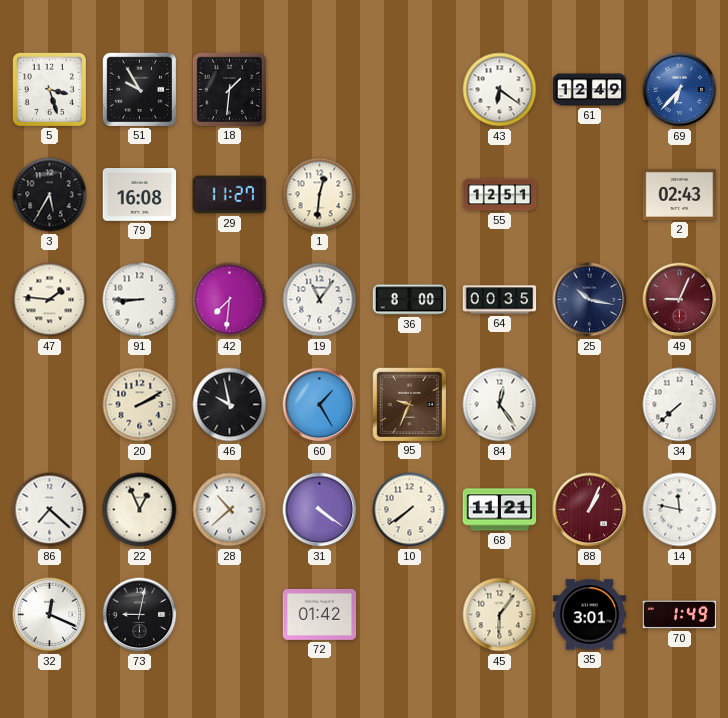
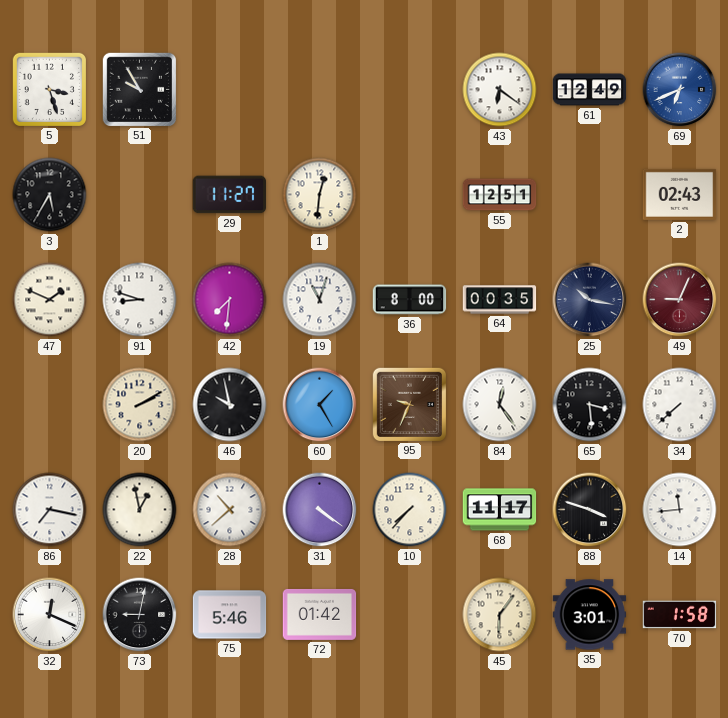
18: 1:31 -> none
69: 6:37 -> 6:41
79: 16:08 -> none
47: 1:46 -> 1:49
91: 8:45 -> 8:48
19: 11:06 -> 11:03
65: none -> 3:29
86: 7:22 -> 7:17
22: 12:56 -> 12:58
10: 7:39 -> 7:37
68: 11:21 -> 11:17
88: 1:04 -> 3:48
88 dial: burgundy -> black
14: 11:47 -> 11:44
75: none -> 5:46
70: 1:49 -> 1:58
